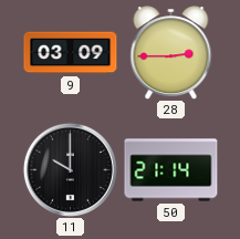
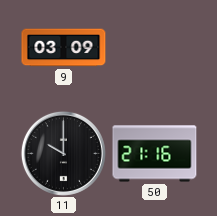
28: 2:45 -> none
50: 21:14 -> 21:16
